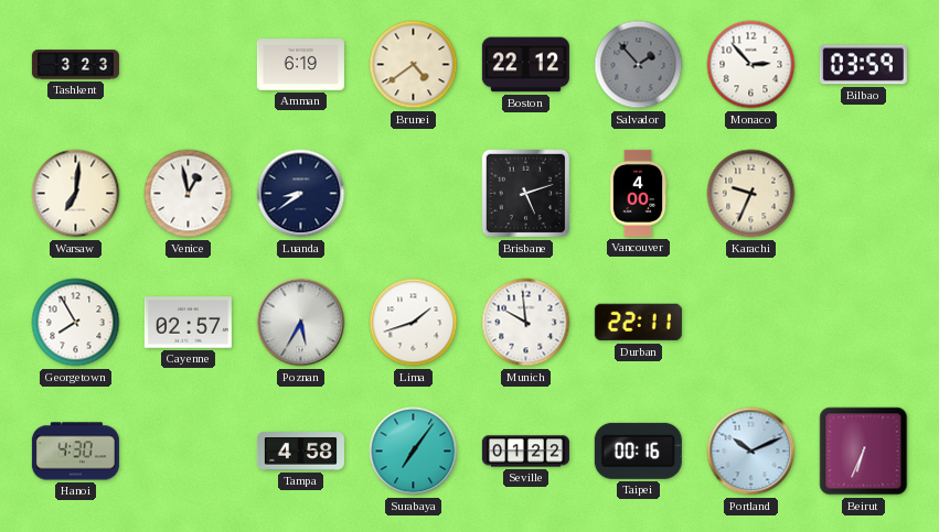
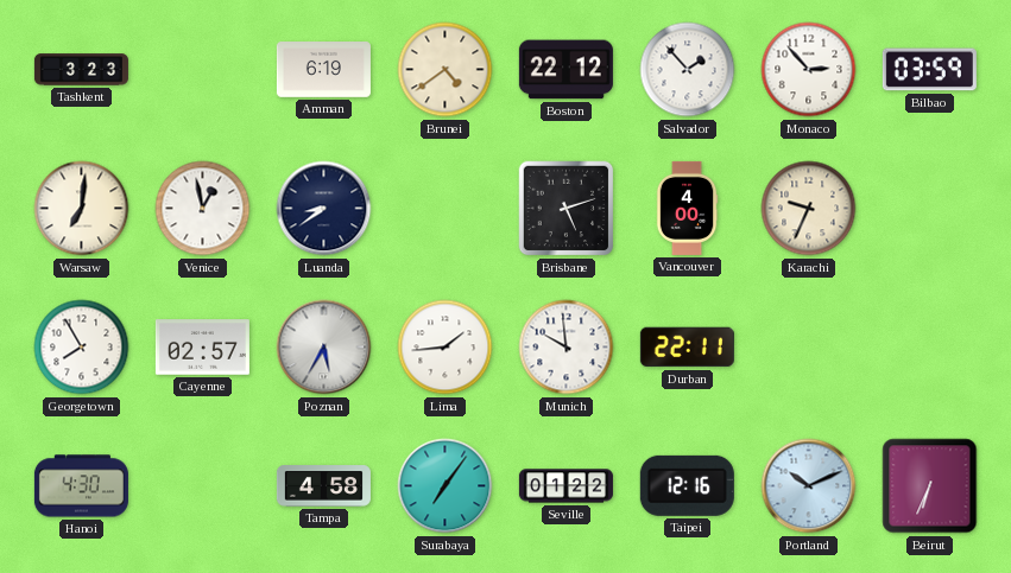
Salvador dial: grey -> white
Lima: 1:42 -> 1:44
Taipei: 00:16 -> 12:16
